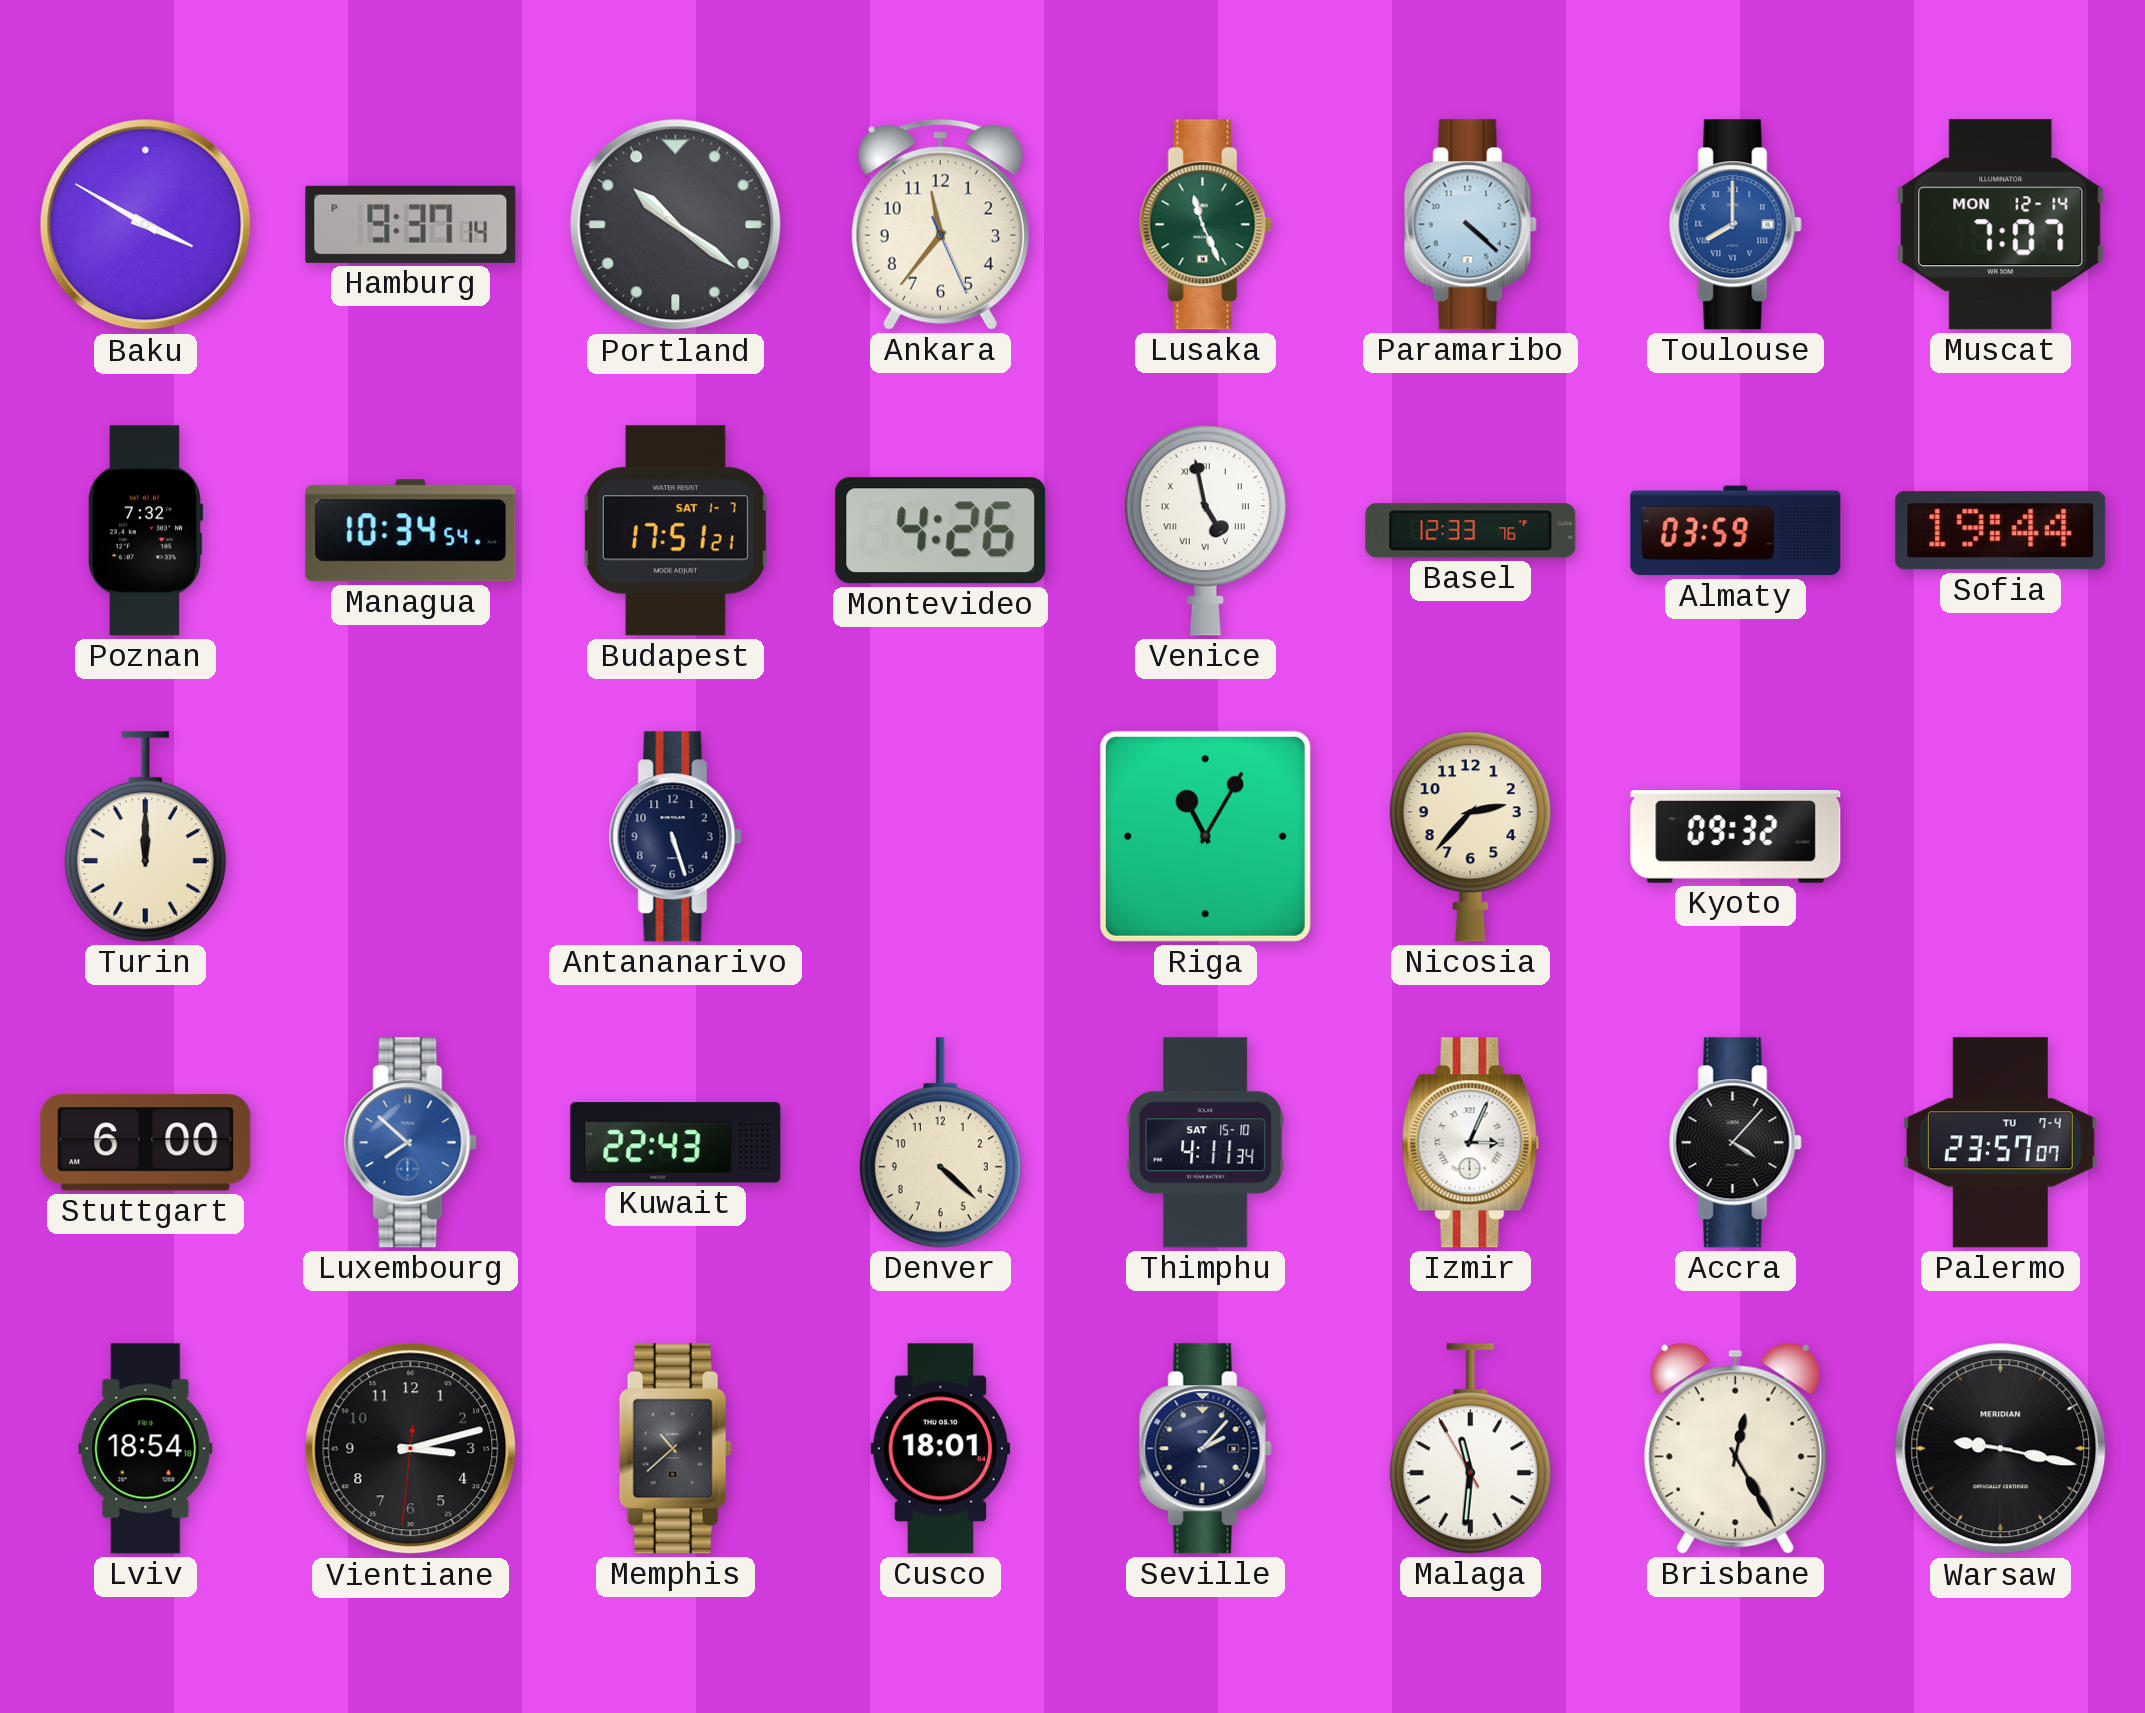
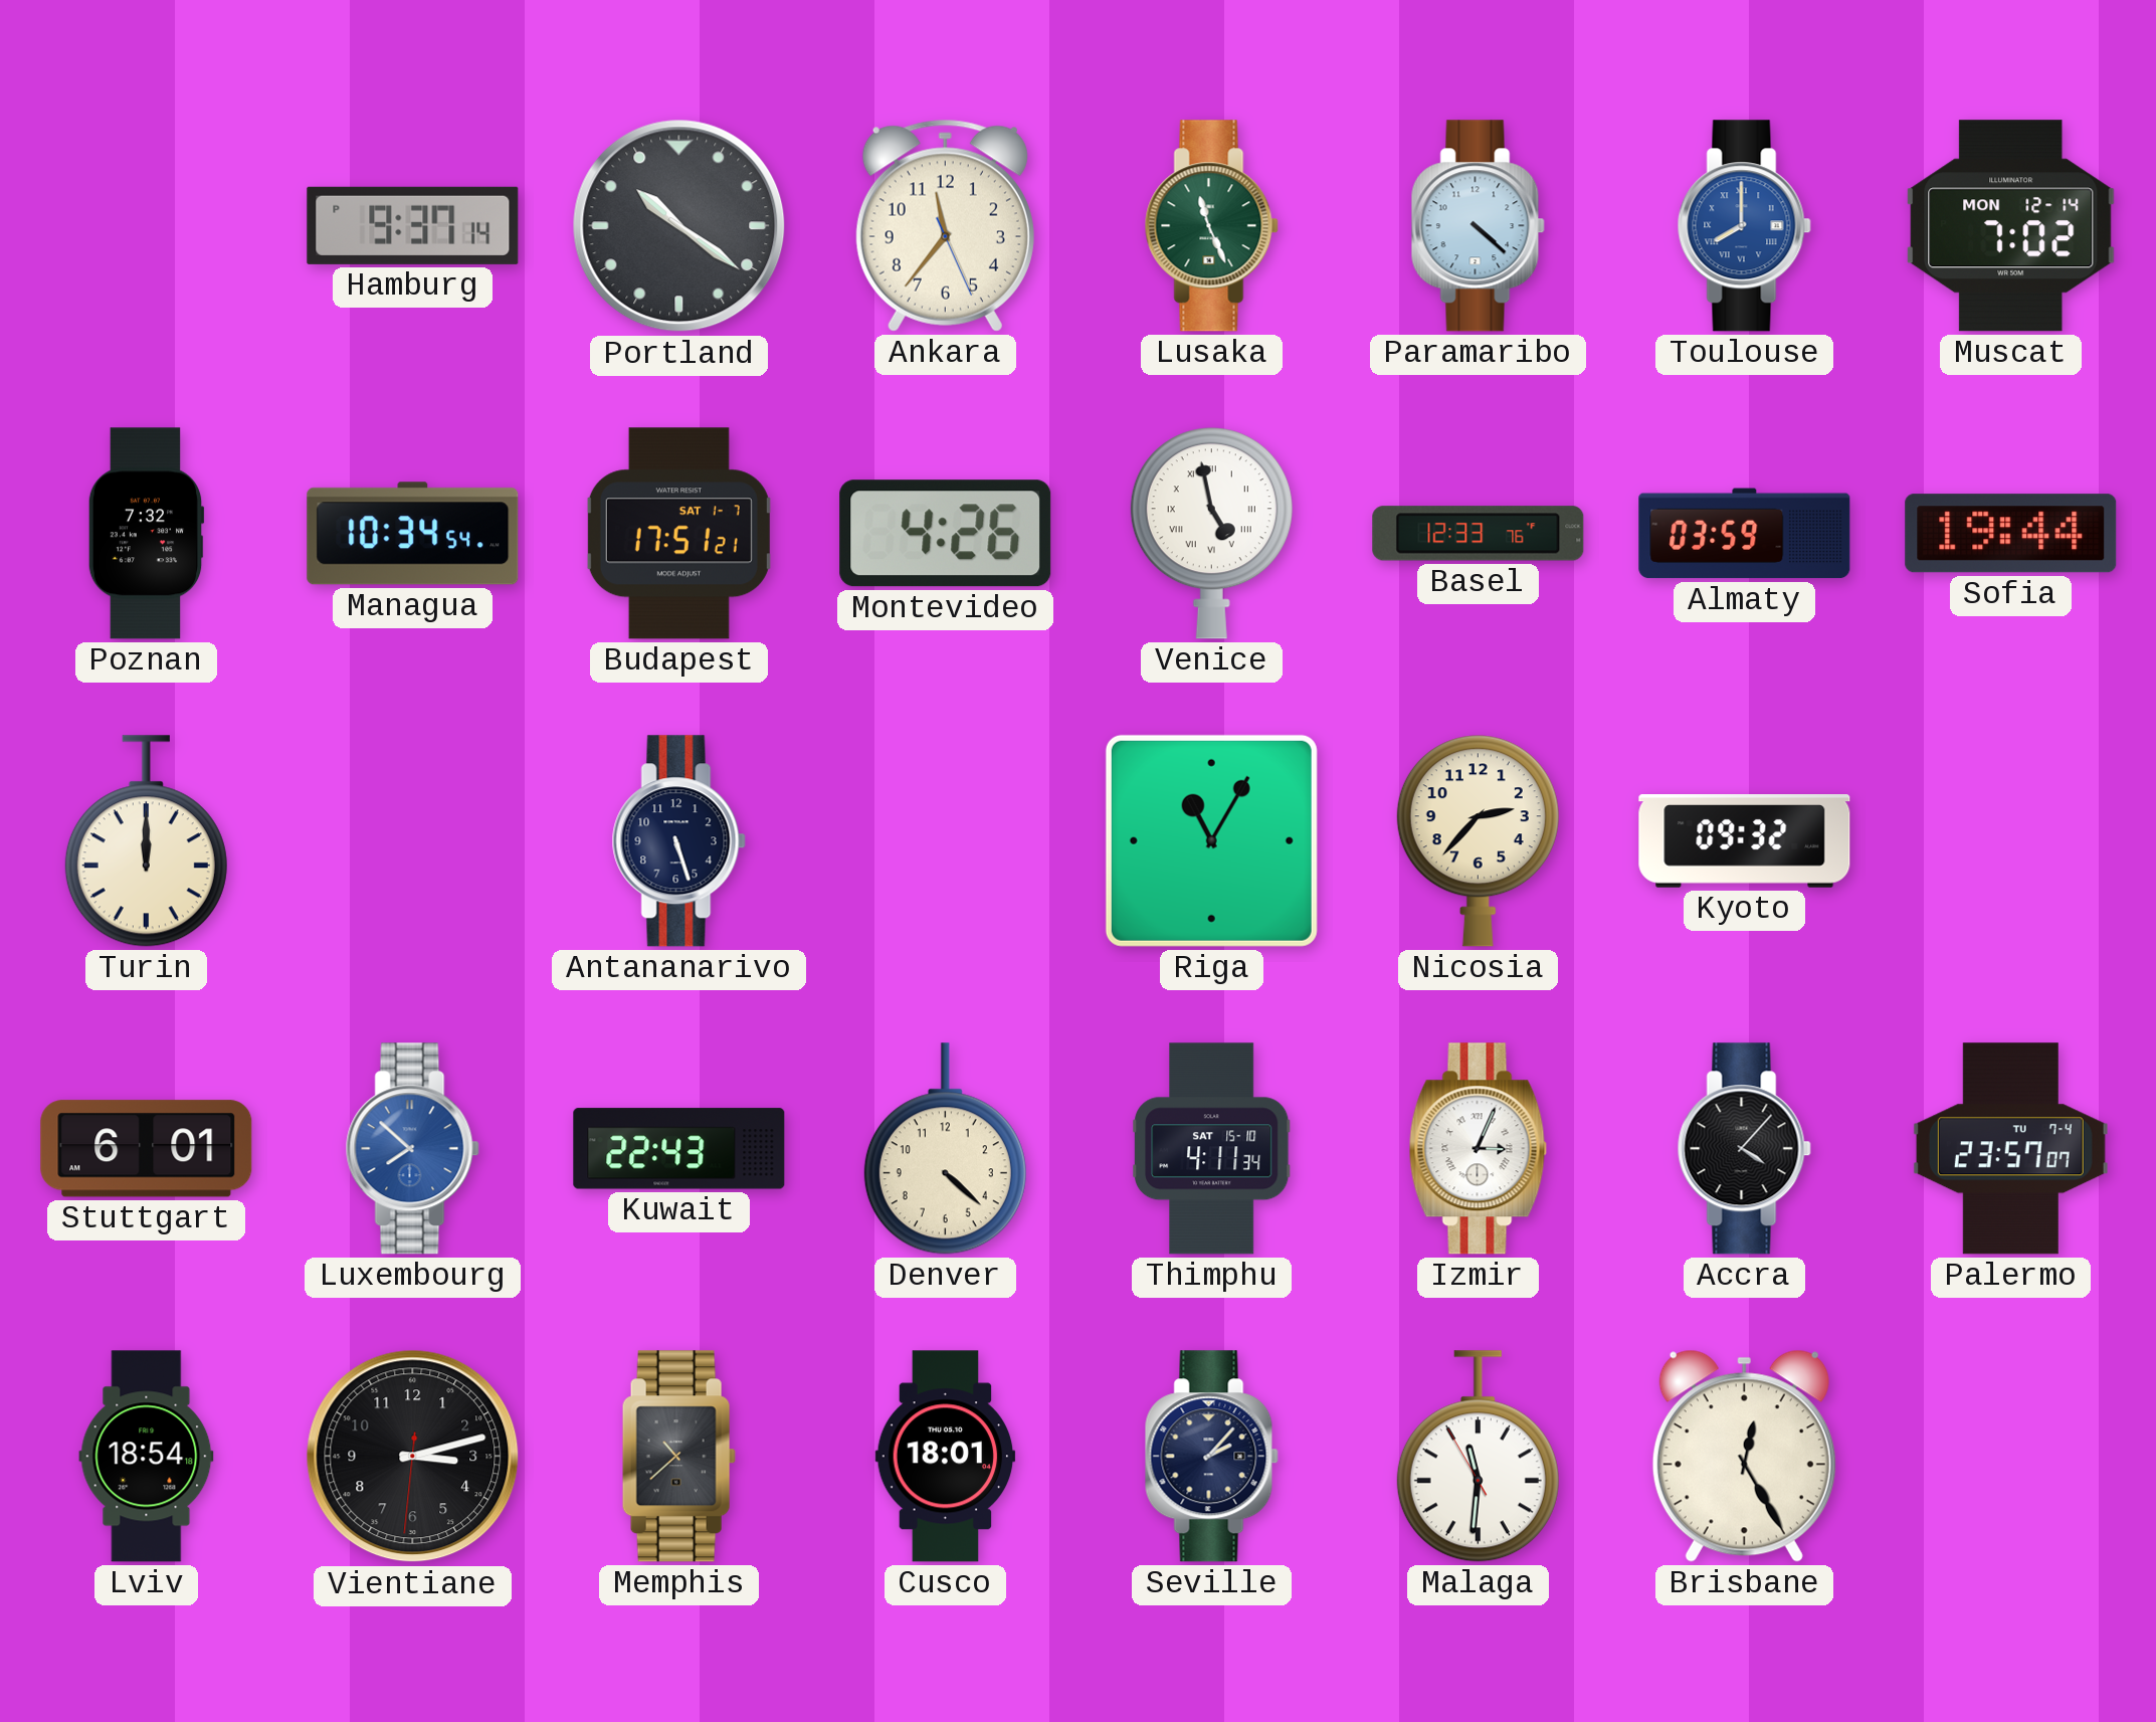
Baku: 3:50 -> none
Muscat: 7:07 -> 7:02
Stuttgart: 6:00 -> 6:01
Warsaw: 9:17 -> none
